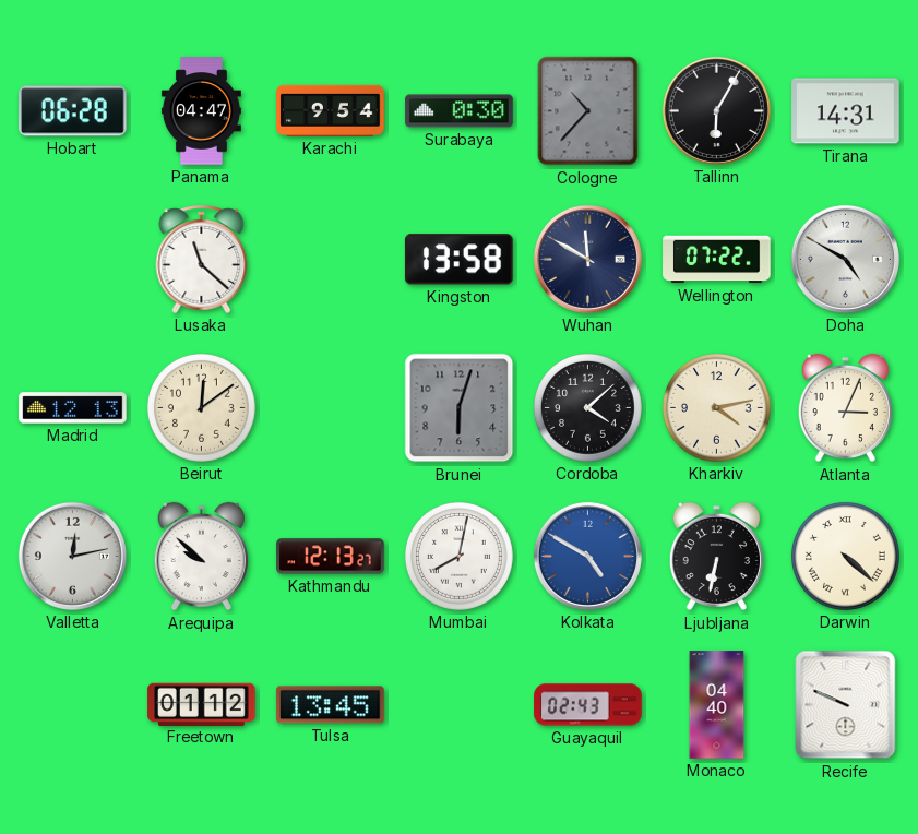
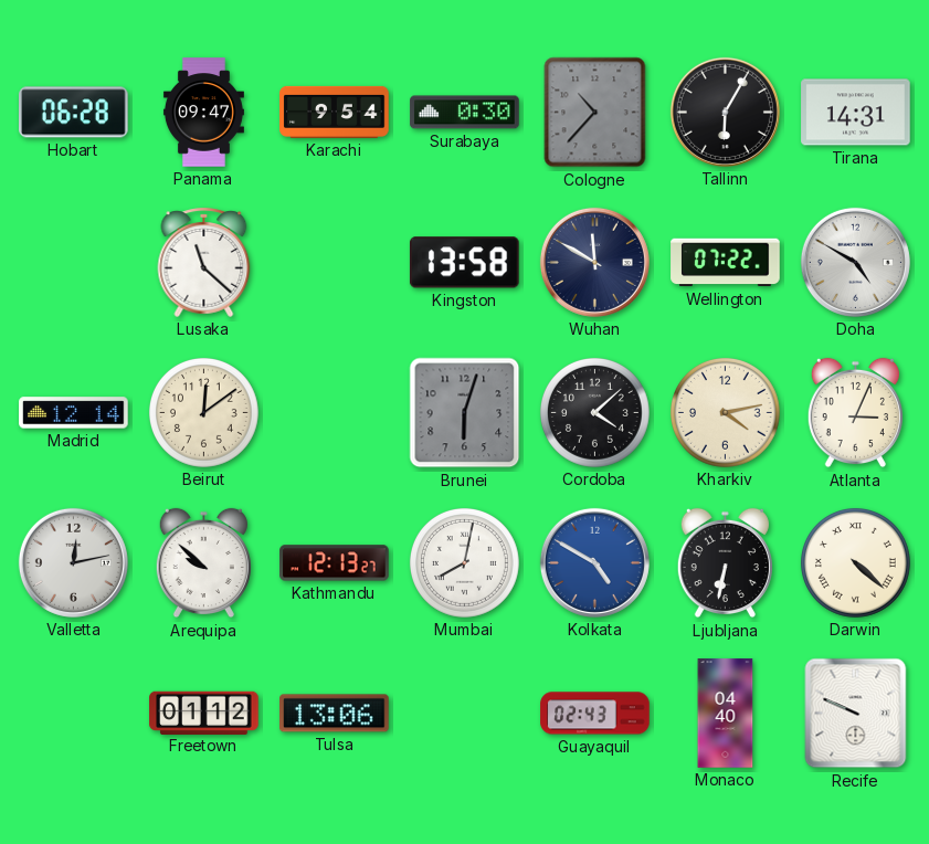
Panama: 04:47 -> 09:47
Madrid: 12:13 -> 12:14
Tulsa: 13:45 -> 13:06
